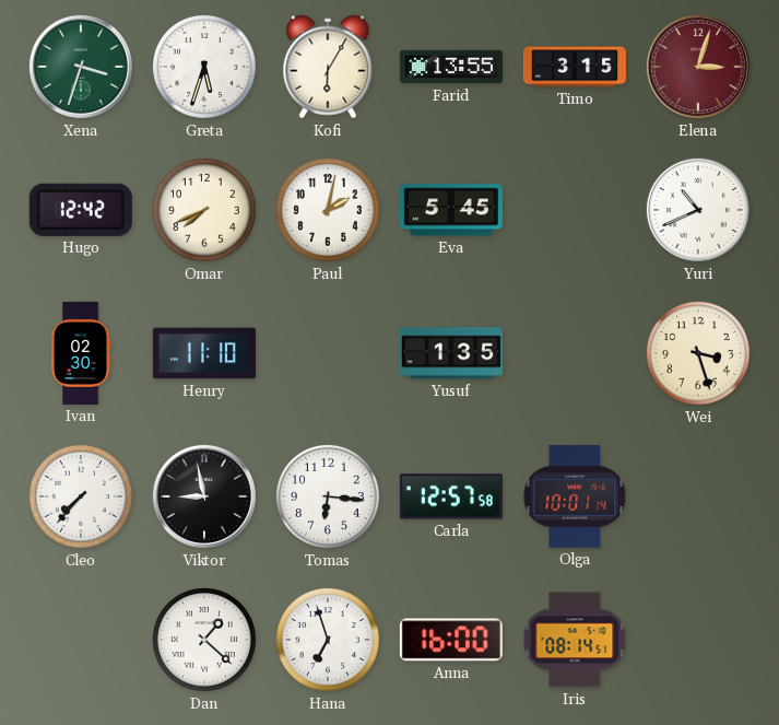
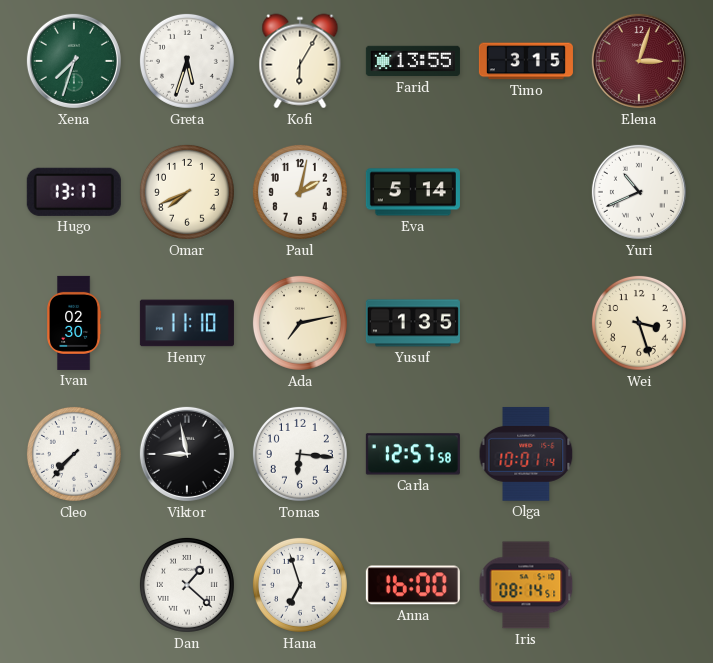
Xena: 3:33 -> 7:33
Hugo: 12:42 -> 13:17
Eva: 5:45 -> 5:14
Ada: none -> 7:13
